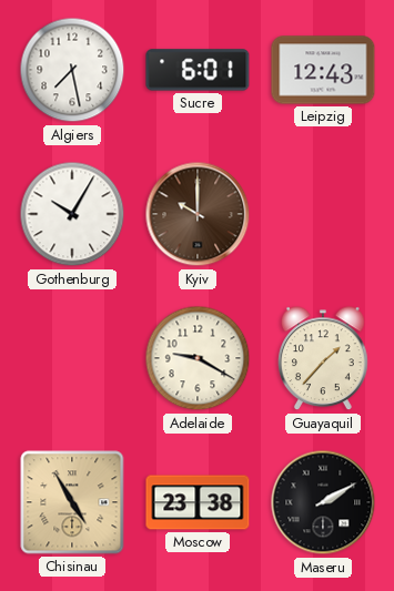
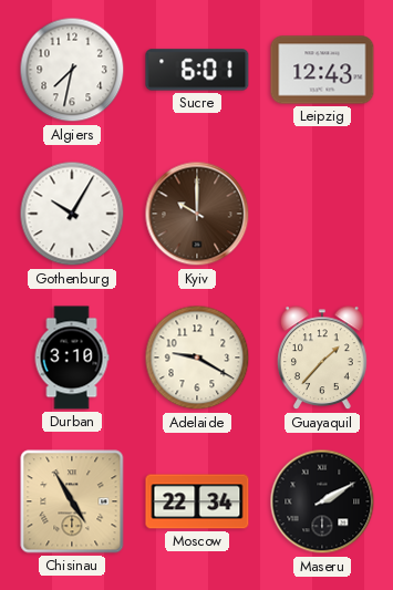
Algiers: 7:28 -> 7:32
Durban: none -> 3:10
Moscow: 23:38 -> 22:34
